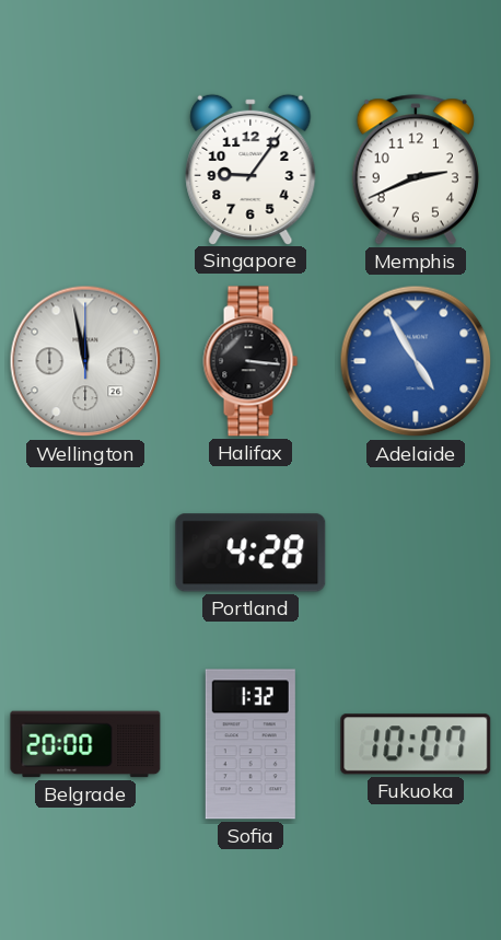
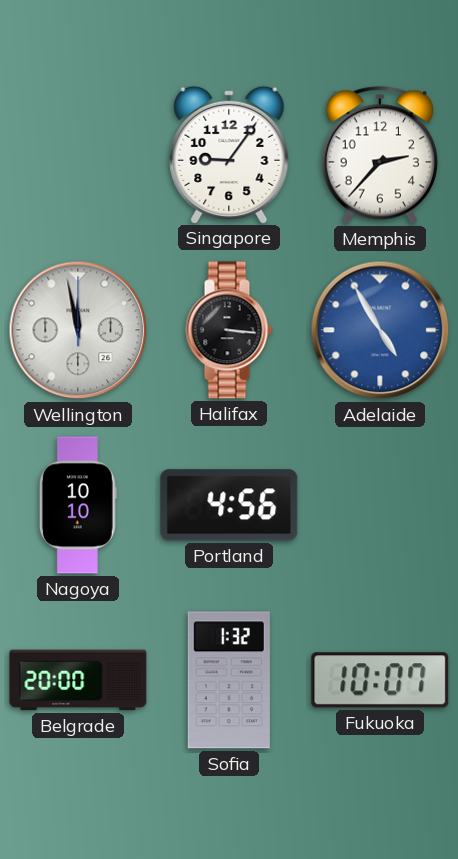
Memphis: 2:41 -> 2:37
Nagoya: none -> 10:10
Portland: 4:28 -> 4:56
